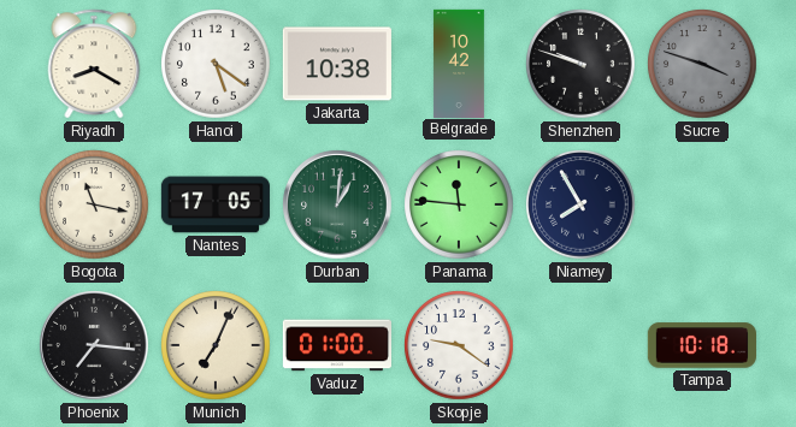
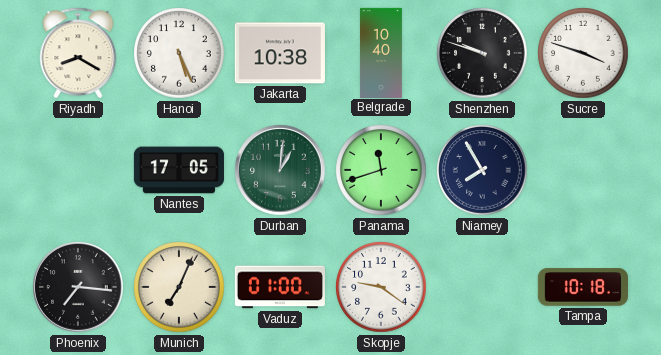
Hanoi: 5:21 -> 5:26
Belgrade: 10:42 -> 10:40
Sucre dial: grey -> white
Bogota: 11:17 -> none
Panama: 11:46 -> 11:42
